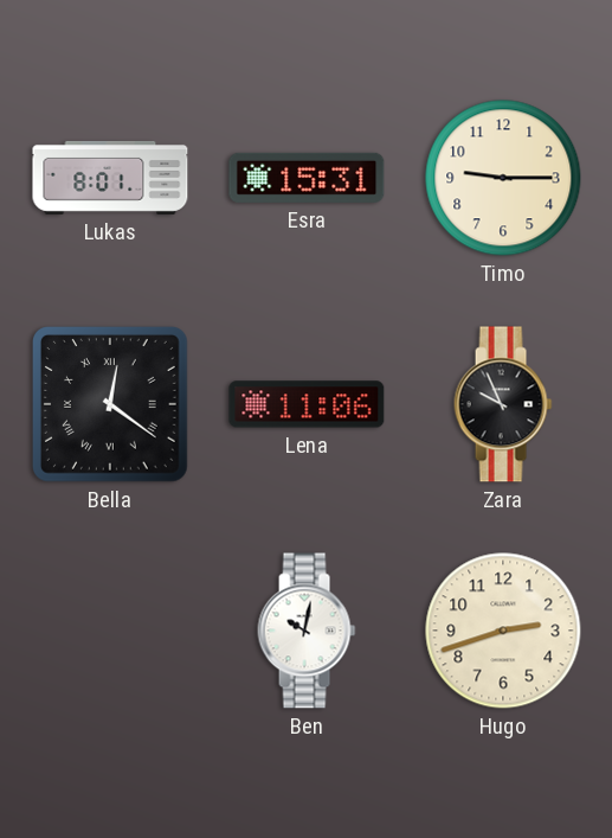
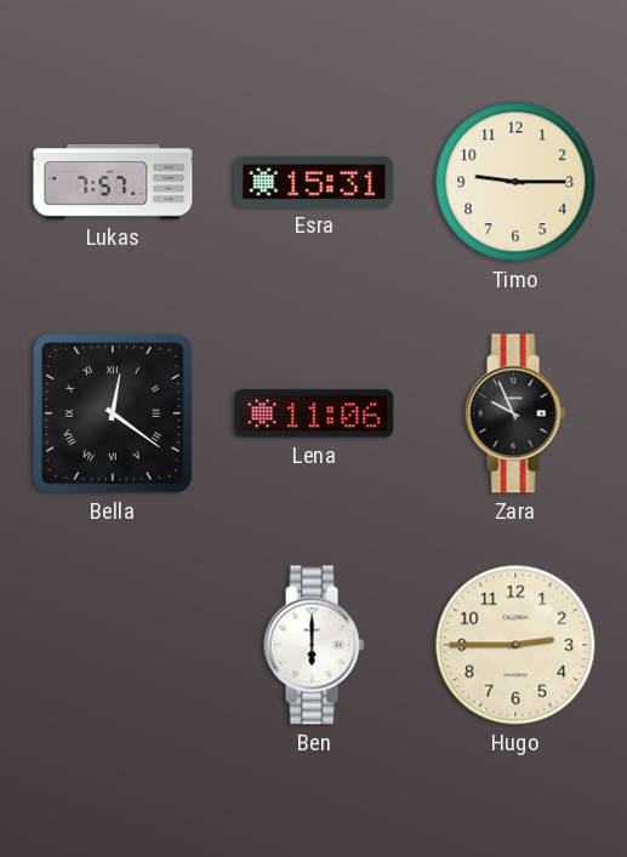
Lukas: 8:01 -> 7:57
Ben: 10:02 -> 6:00
Hugo: 2:42 -> 2:45
